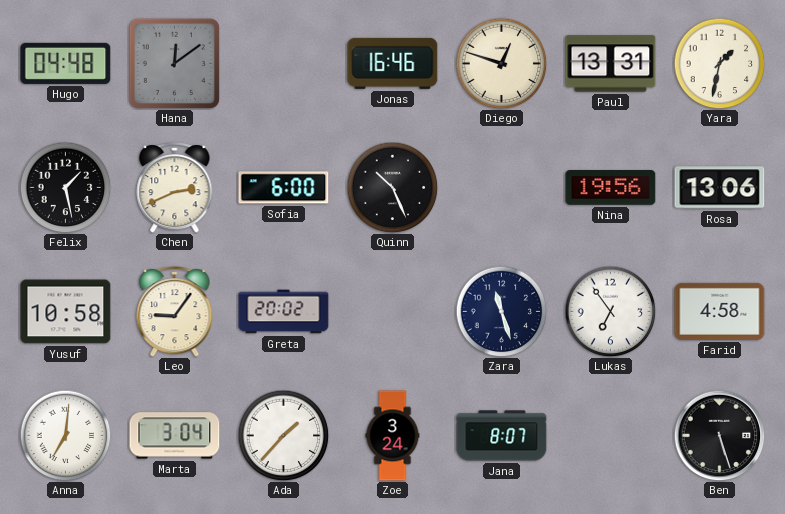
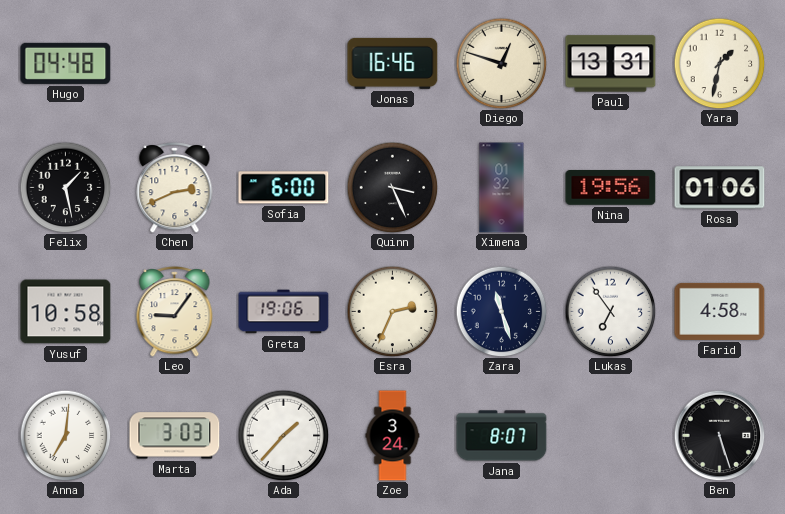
Hana: 12:09 -> none
Quinn: 10:26 -> 3:26
Ximena: none -> 01:32
Rosa: 13:06 -> 01:06
Greta: 20:02 -> 19:06
Esra: none -> 2:34
Marta: 3:04 -> 3:03
